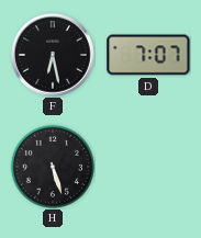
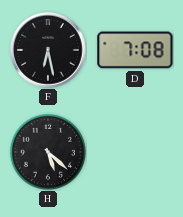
D: 7:07 -> 7:08
H: 5:27 -> 5:22
